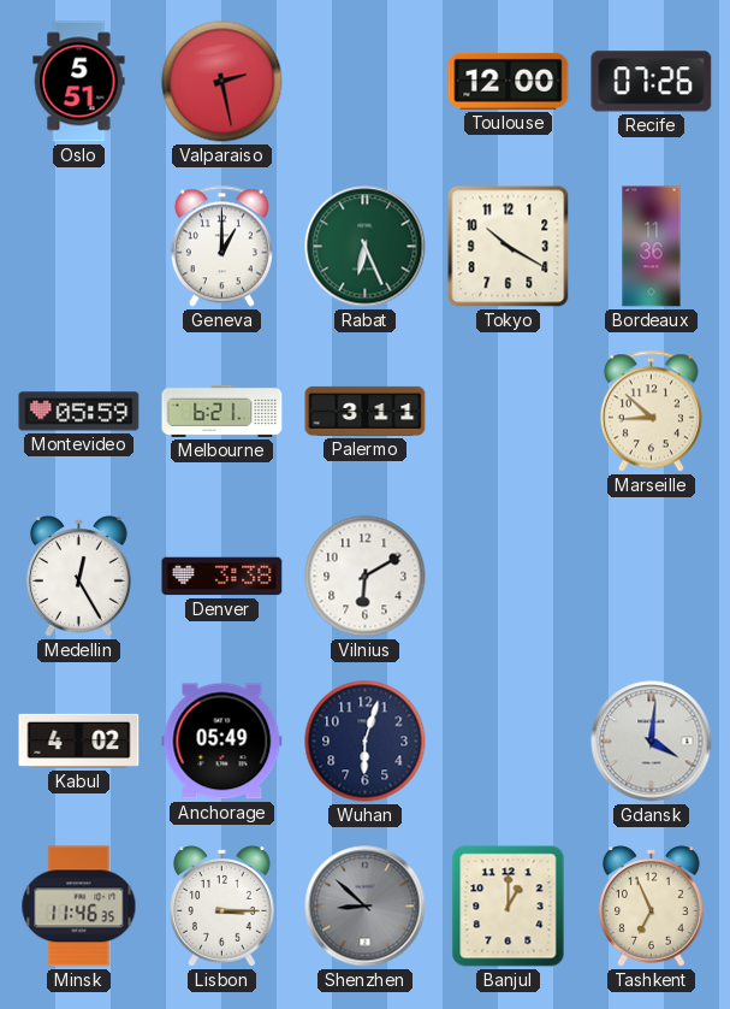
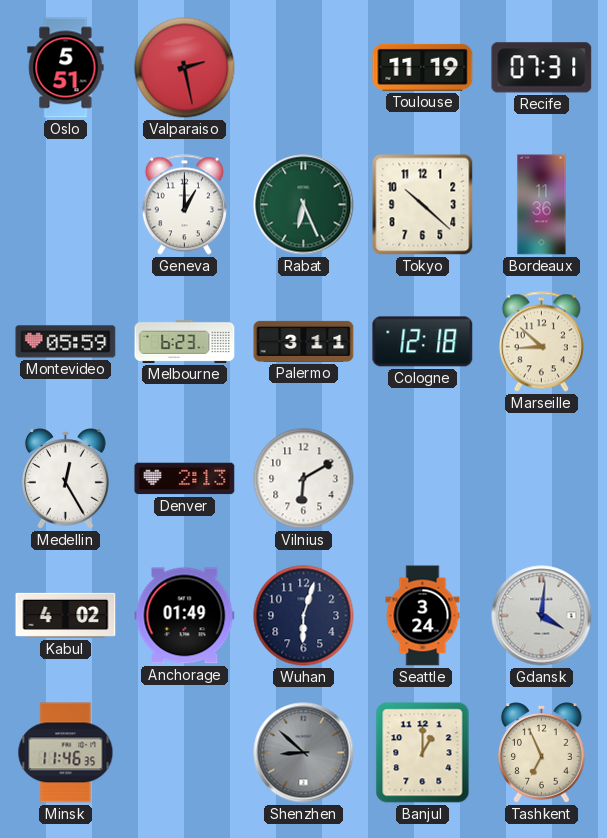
Toulouse: 12:00 -> 11:19
Recife: 07:26 -> 07:31
Tokyo: 10:20 -> 10:22
Melbourne: 6:21 -> 6:23
Cologne: none -> 12:18
Denver: 3:38 -> 2:13
Anchorage: 05:49 -> 01:49
Seattle: none -> 3:24
Lisbon: 3:15 -> none
